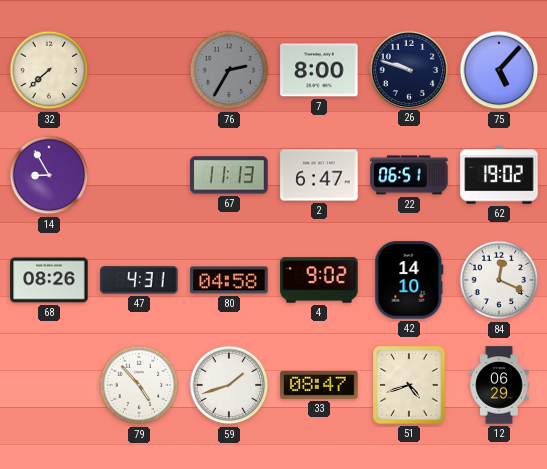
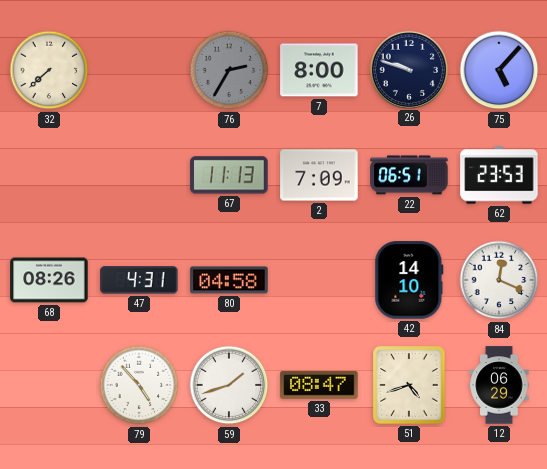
14: 8:55 -> none
2: 6:47 -> 7:09
62: 19:02 -> 23:53
4: 9:02 -> none
